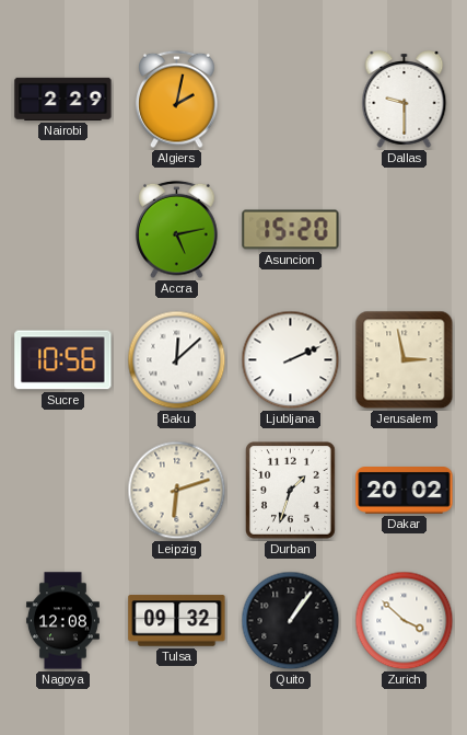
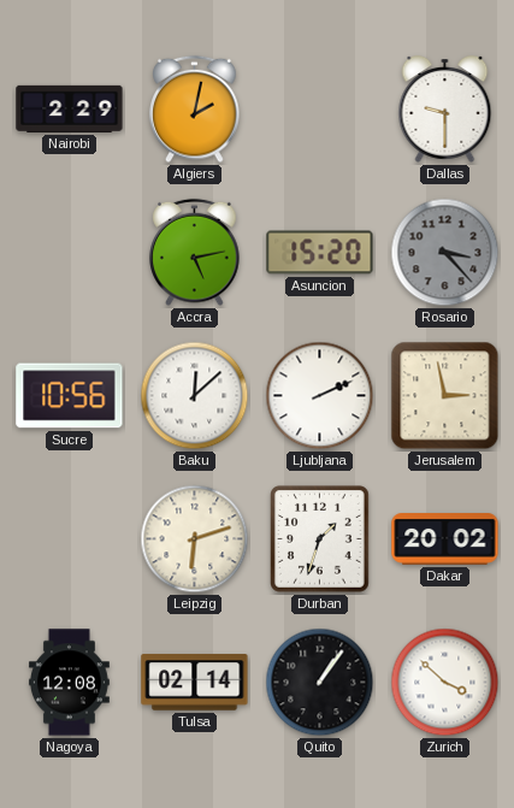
Rosario: none -> 3:23
Tulsa: 09:32 -> 02:14
